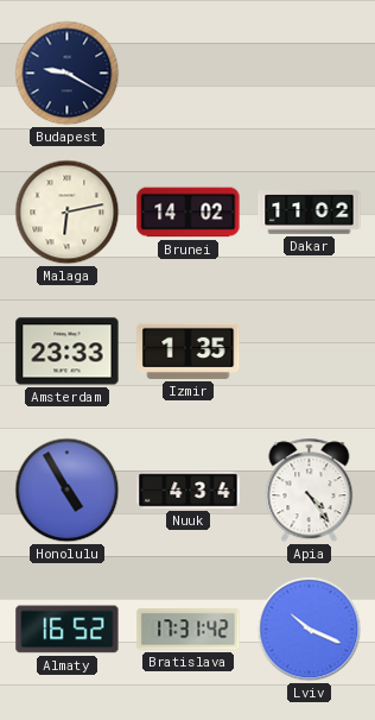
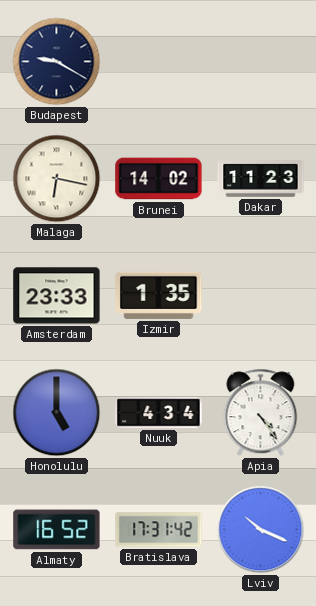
Malaga: 6:13 -> 6:17
Dakar: 11:02 -> 11:23
Honolulu: 4:55 -> 5:00
